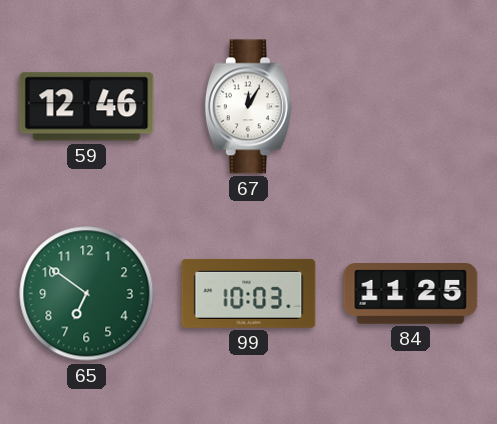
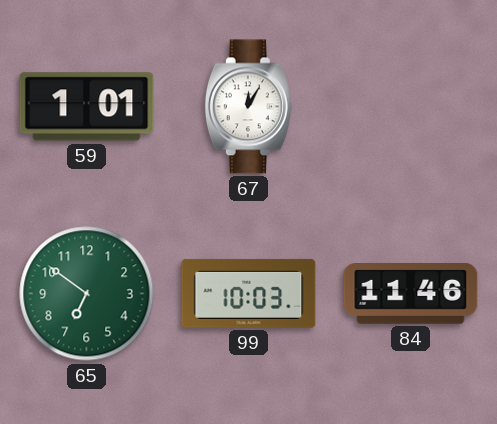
59: 12:46 -> 1:01
84: 11:25 -> 11:46
